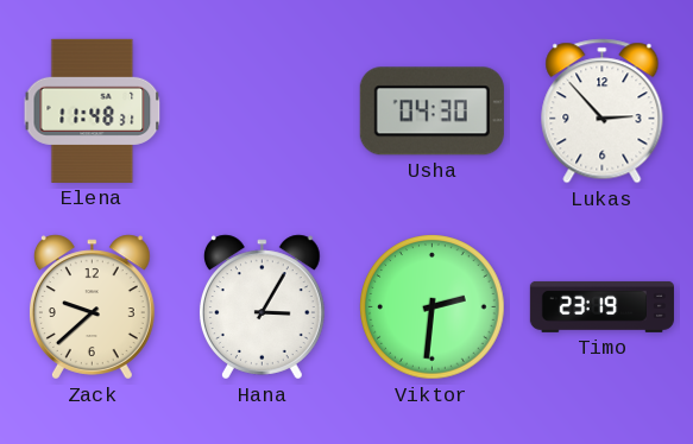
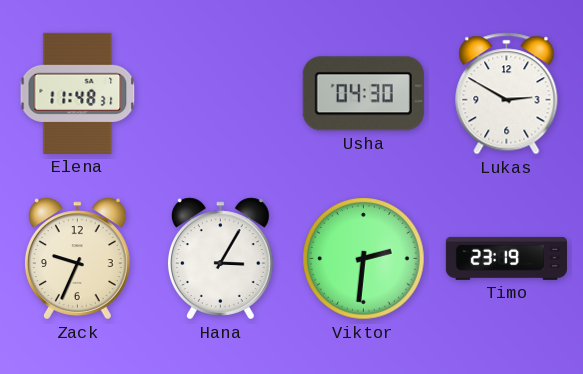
Lukas: 2:53 -> 2:50
Zack: 9:38 -> 9:34
